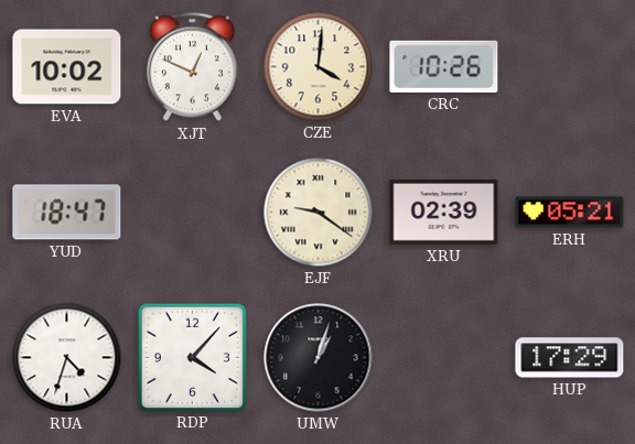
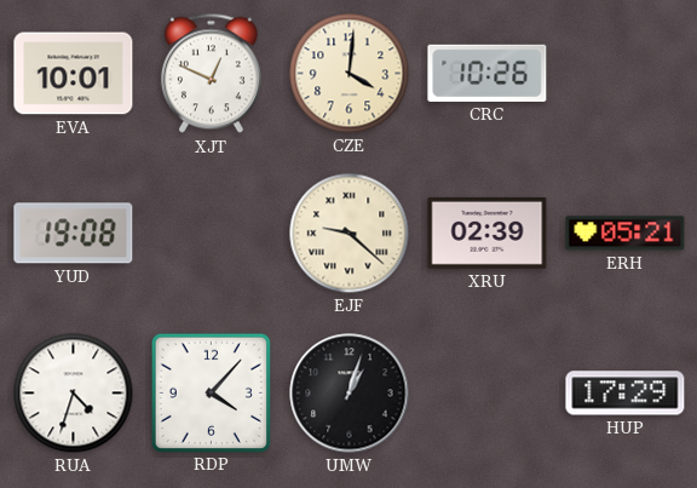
EVA: 10:02 -> 10:01
YUD: 18:47 -> 19:08
EJF: 9:21 -> 9:22
